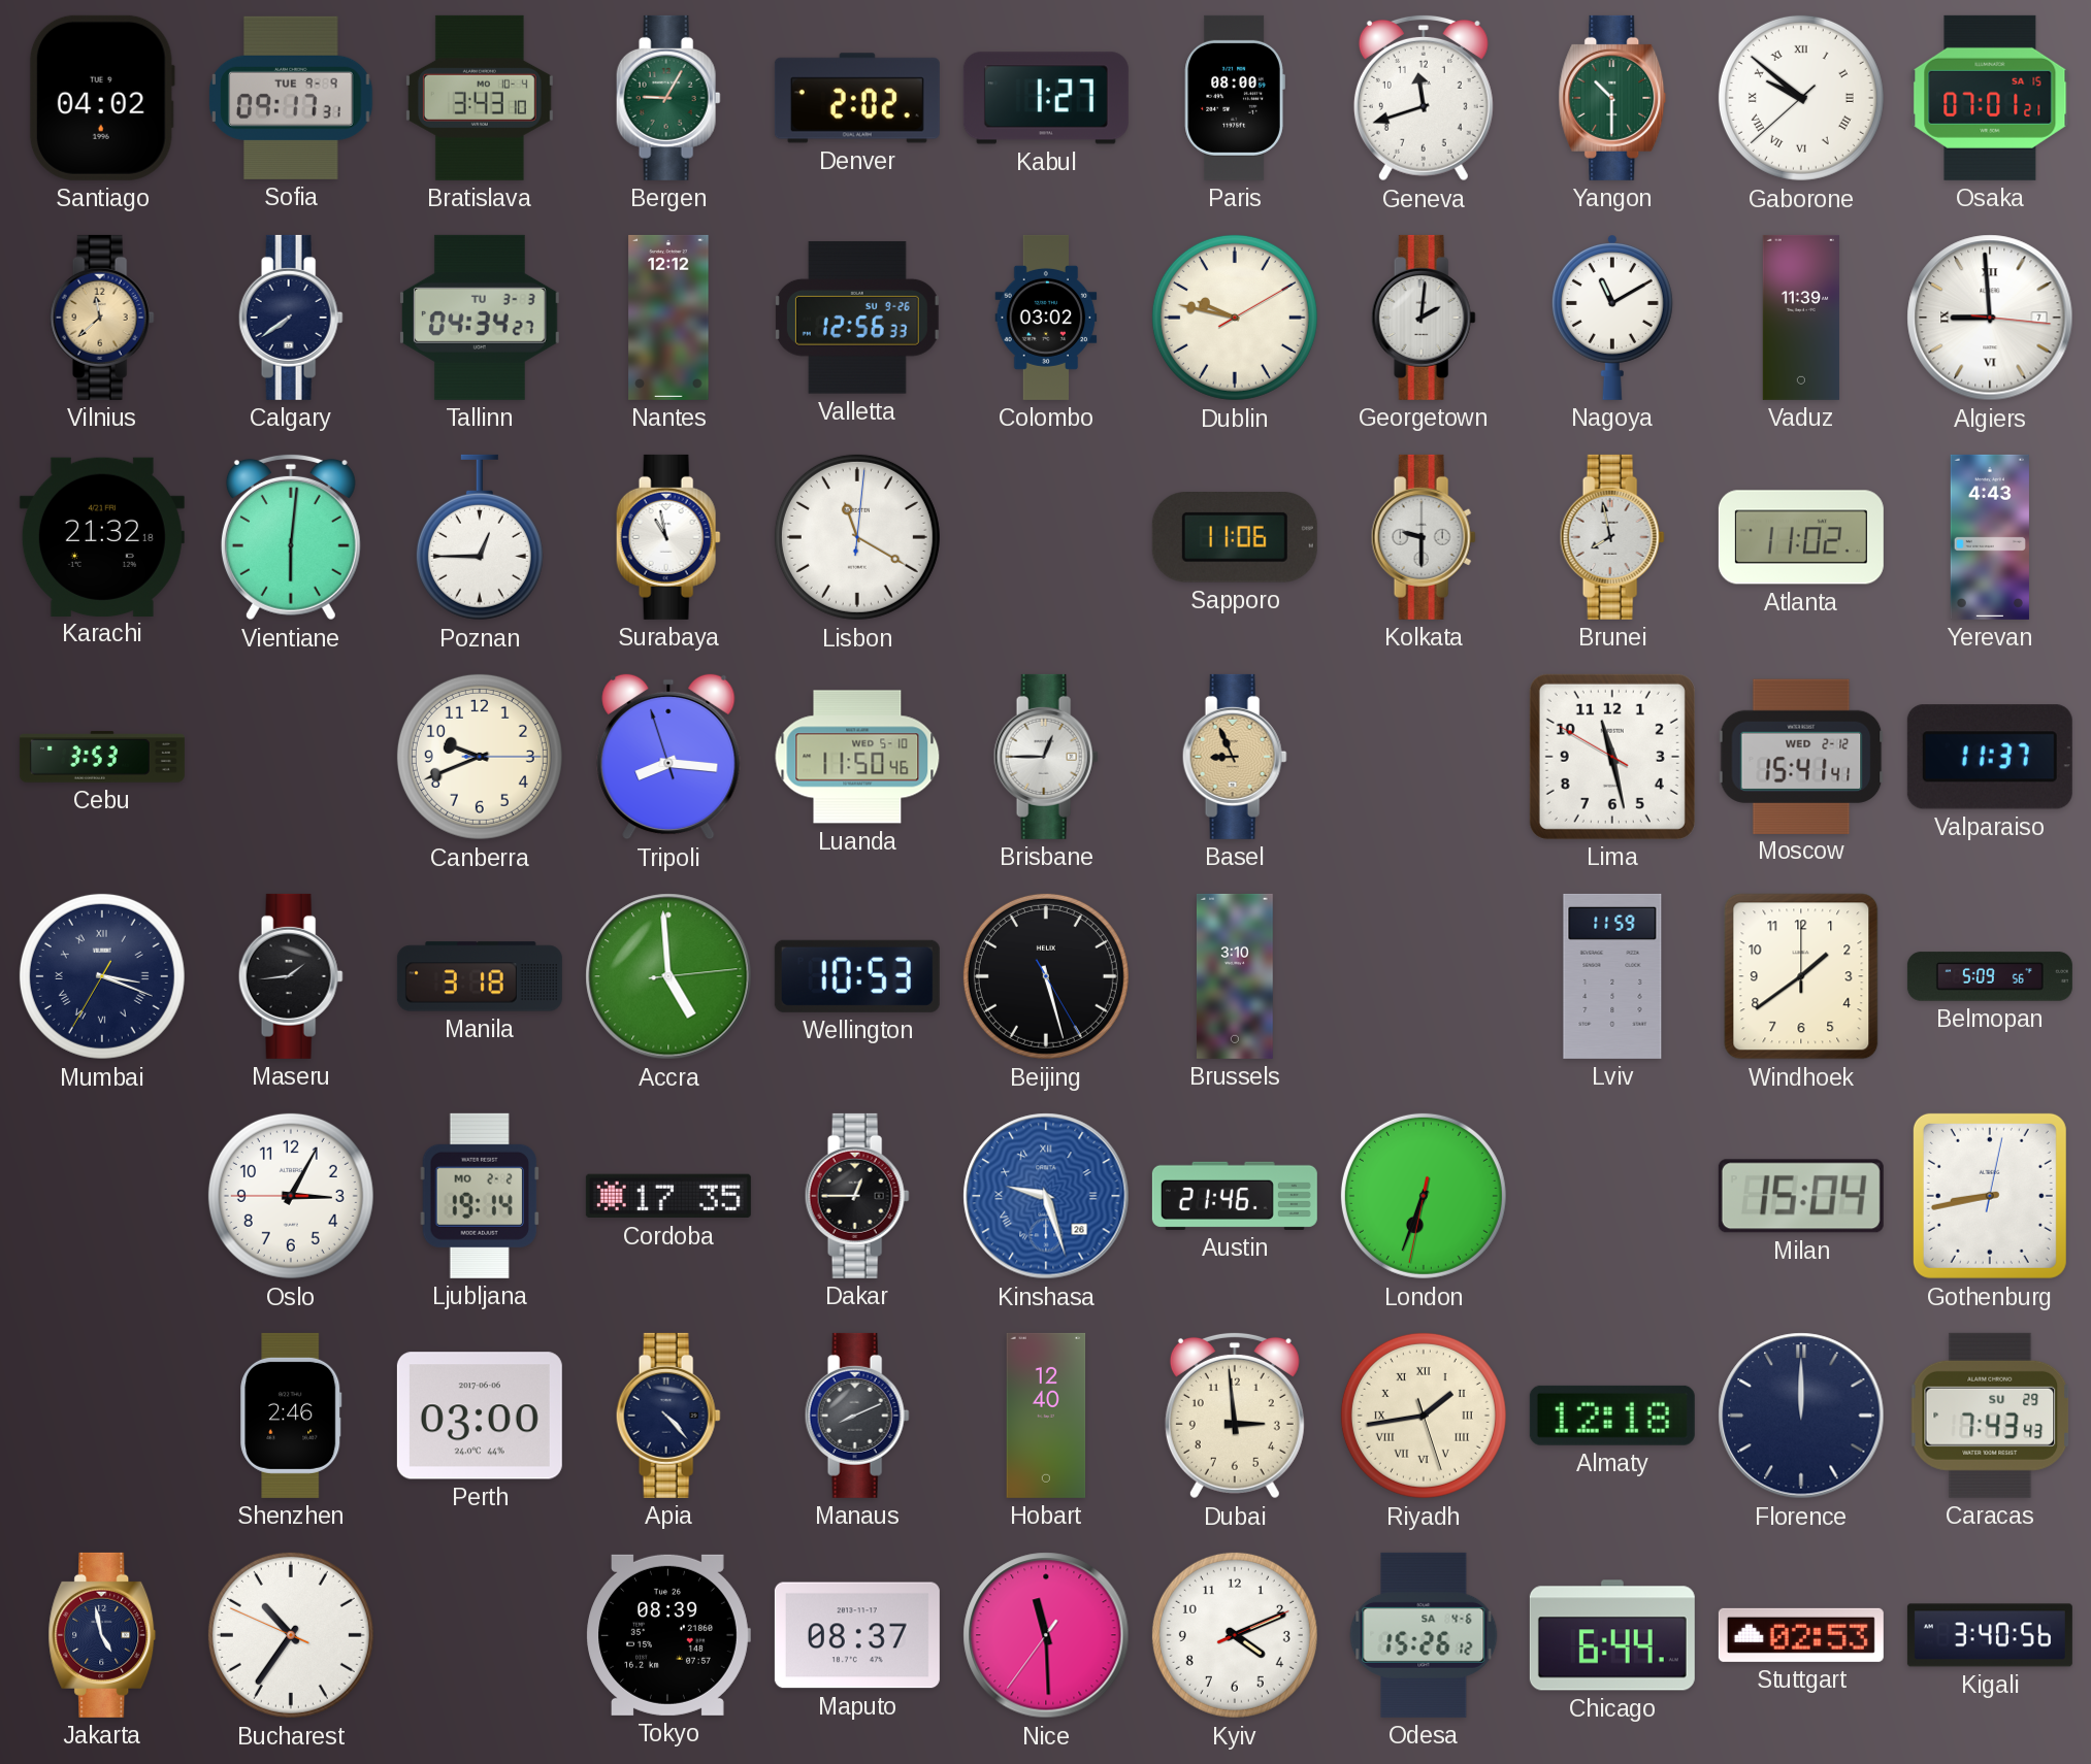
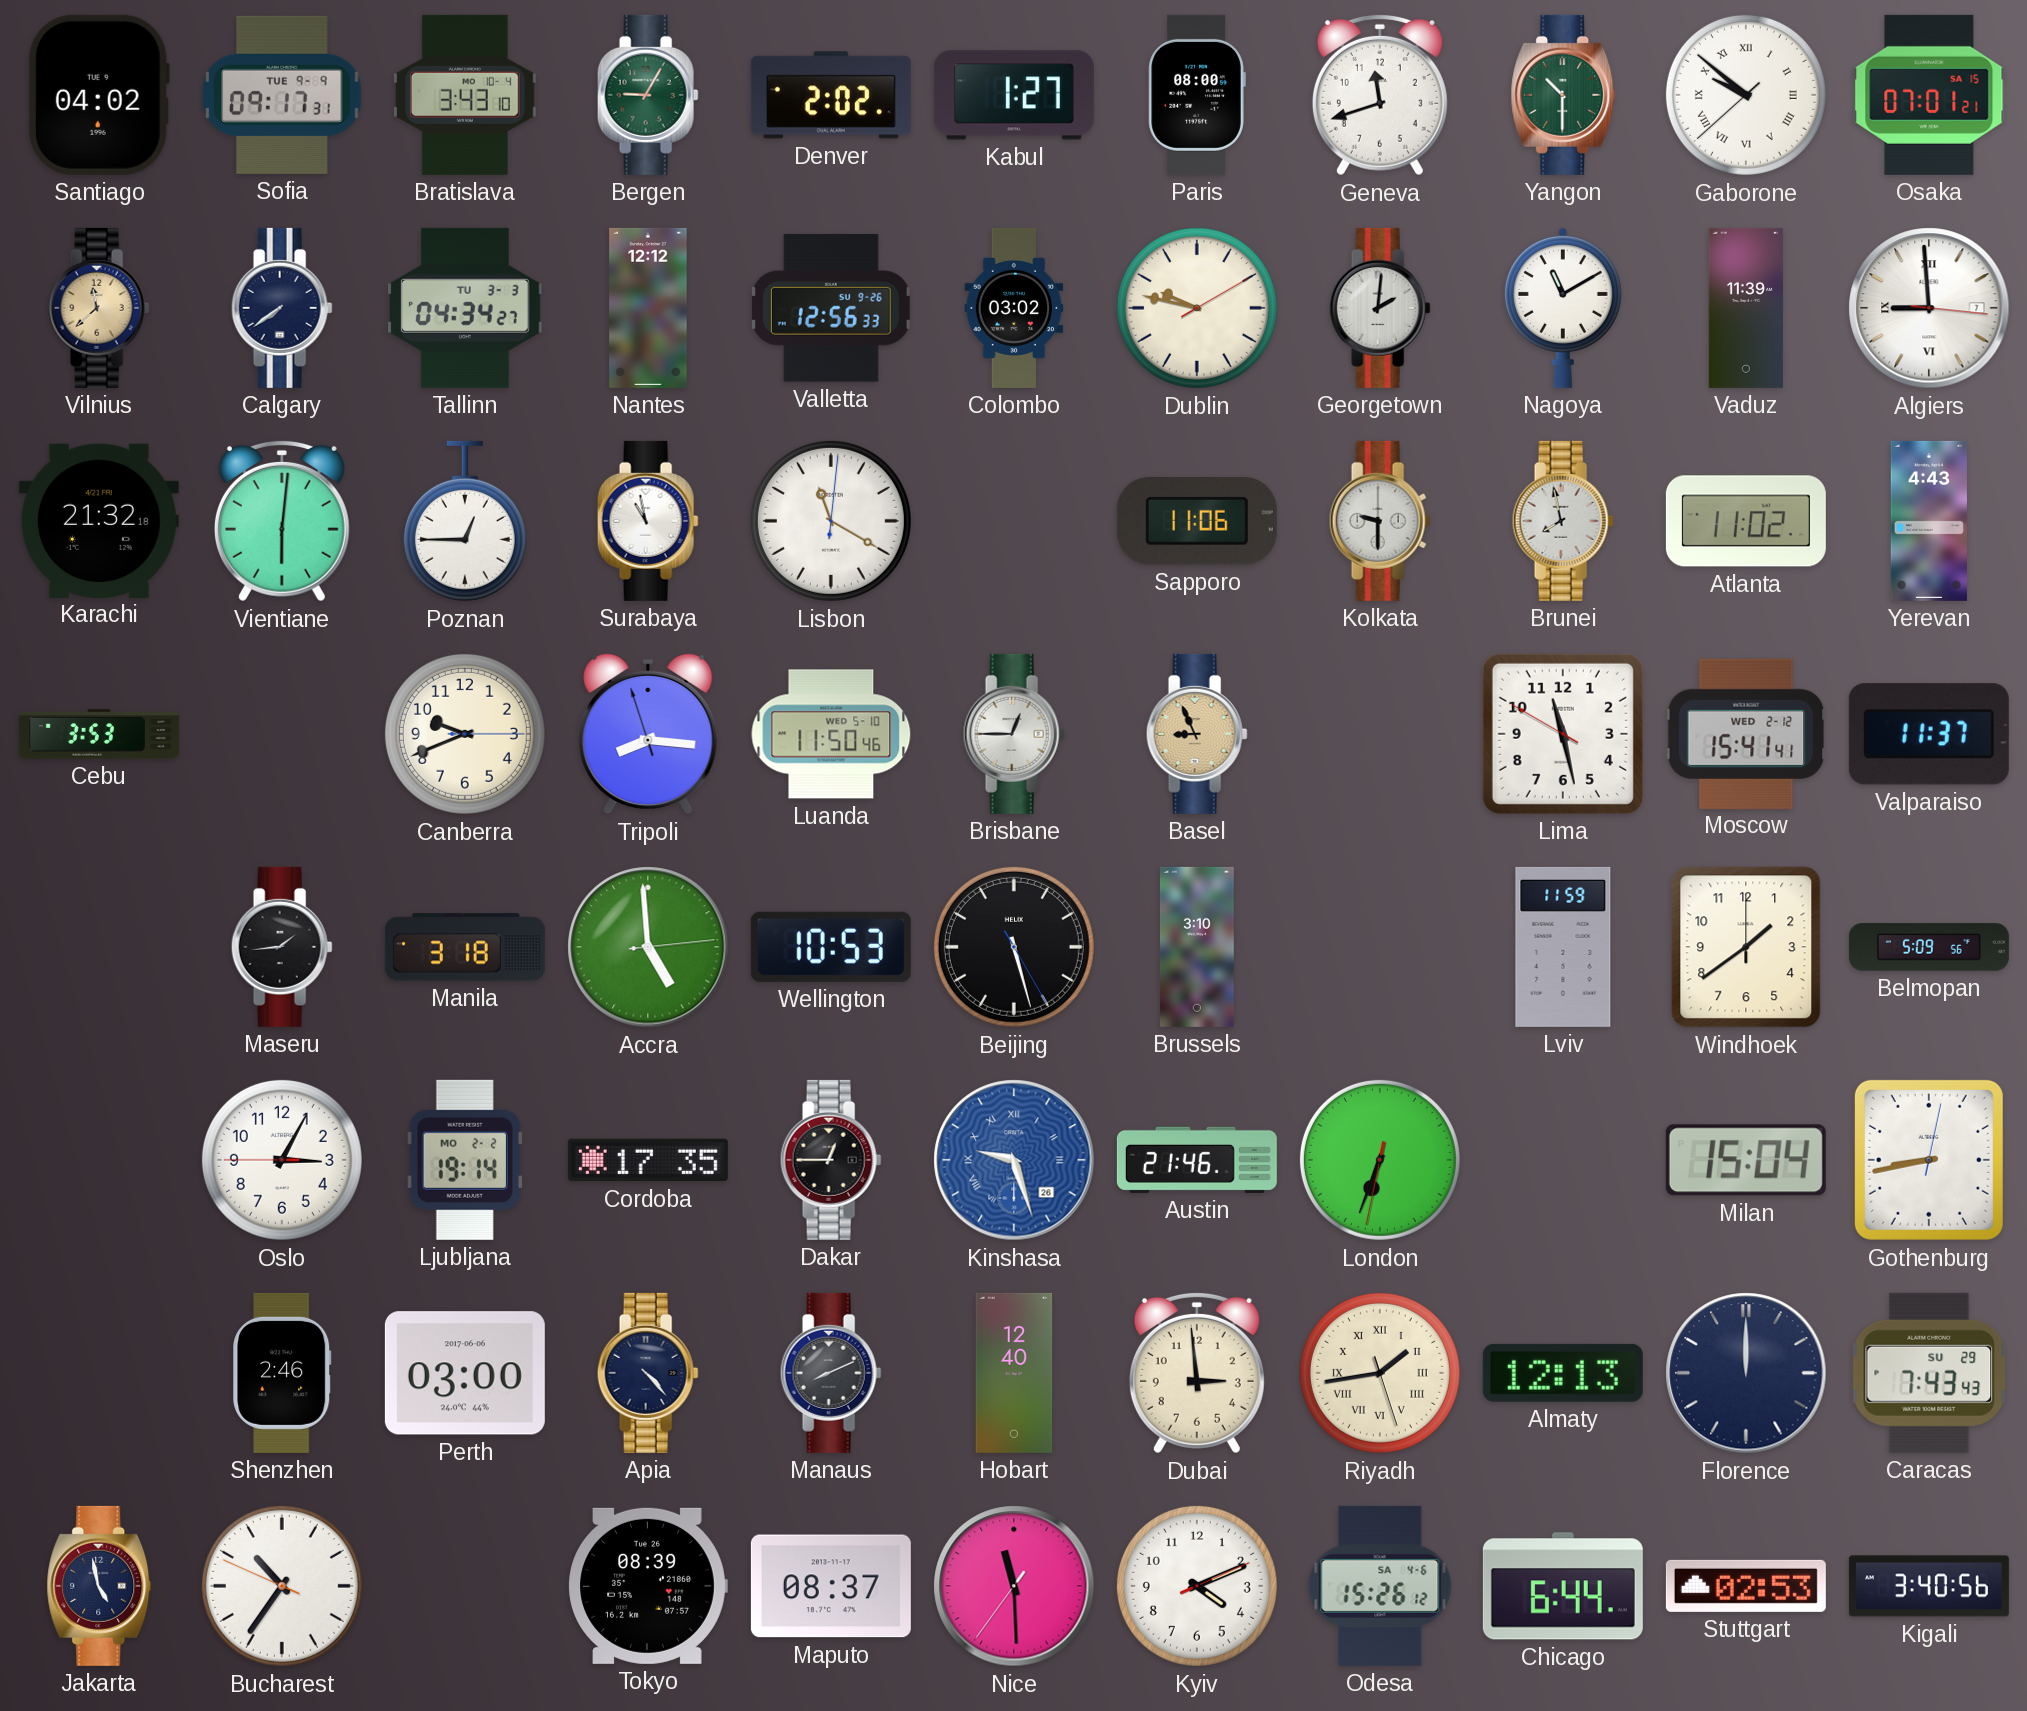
Mumbai: 3:18 -> none
Almaty: 12:18 -> 12:13
